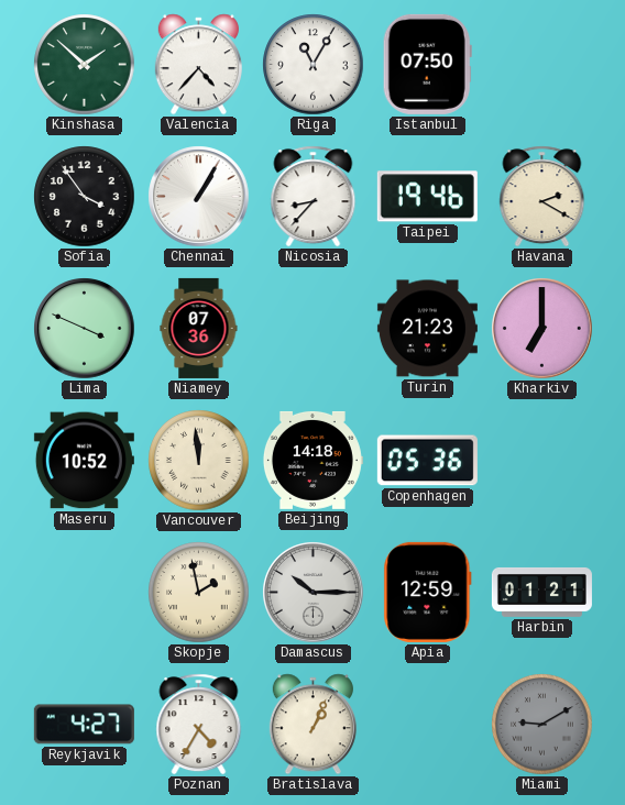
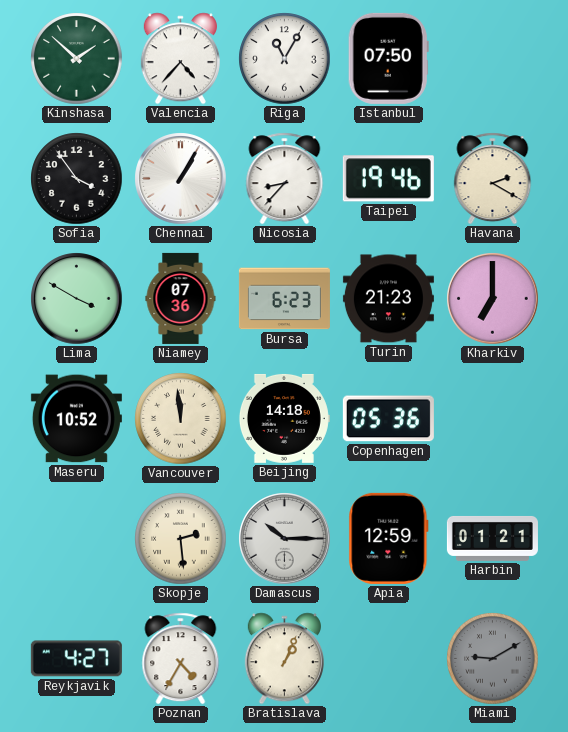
Lima: 3:49 -> 3:50
Bursa: none -> 6:23
Skopje: 1:58 -> 2:29
